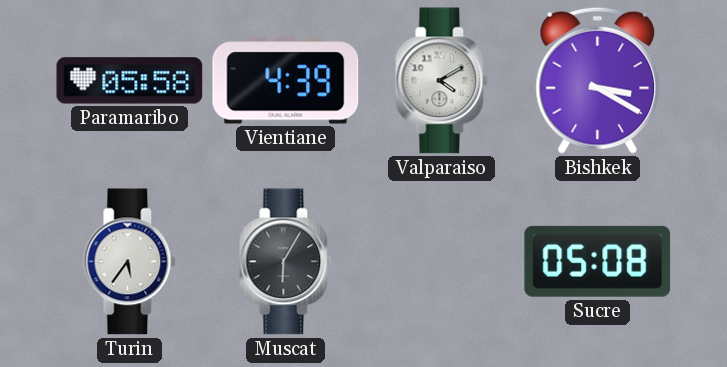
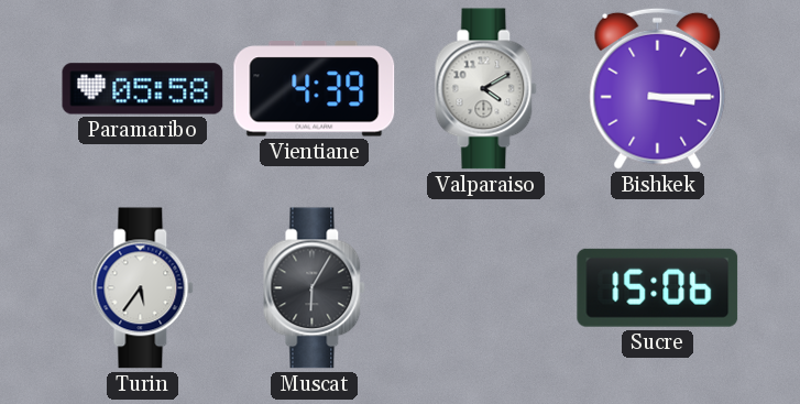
Bishkek: 3:20 -> 3:15
Sucre: 05:08 -> 15:06
